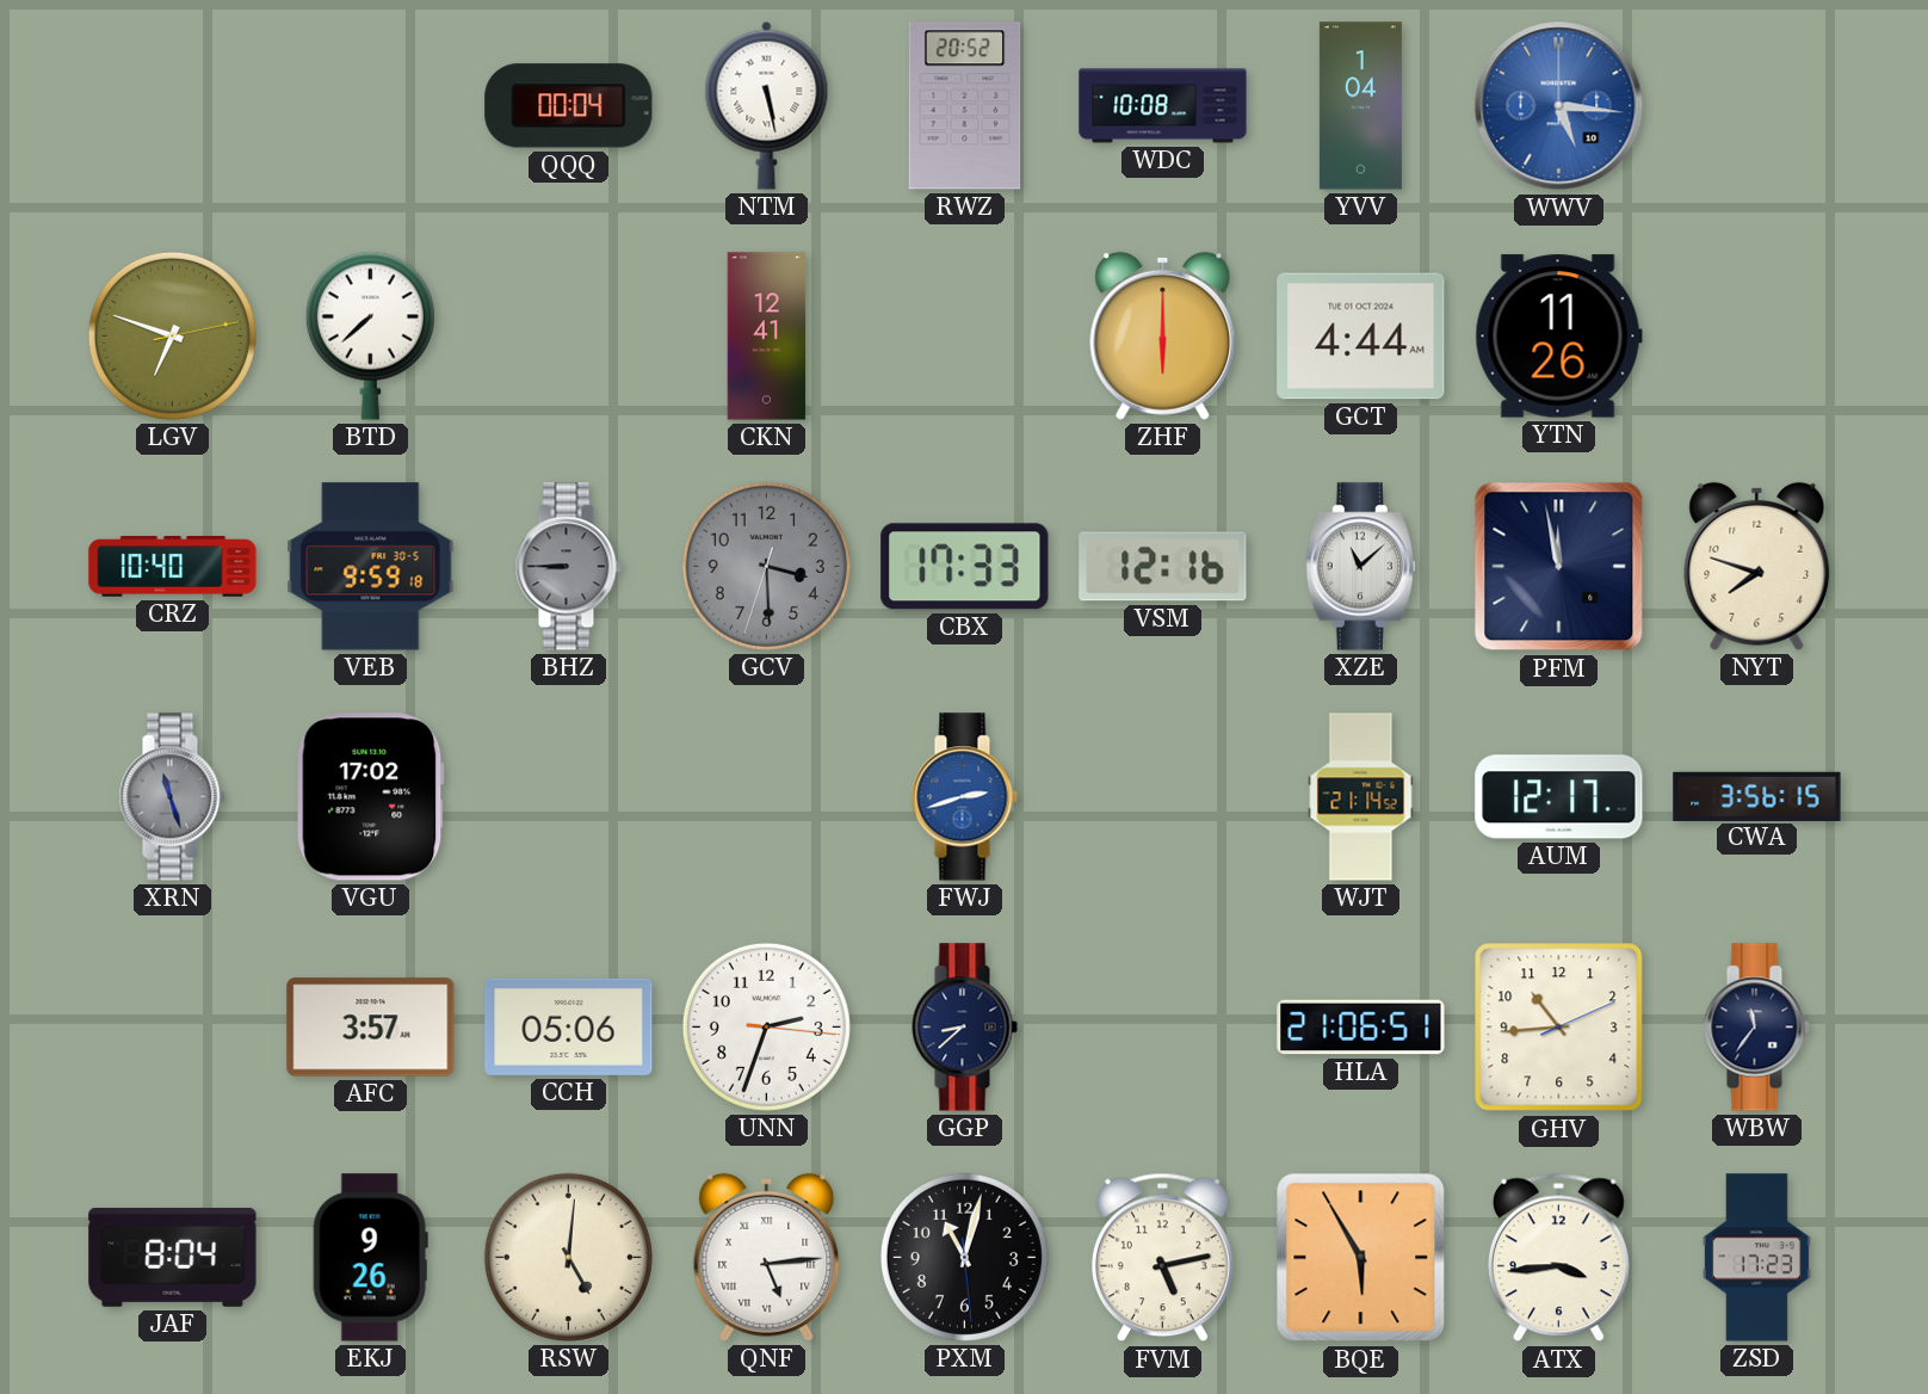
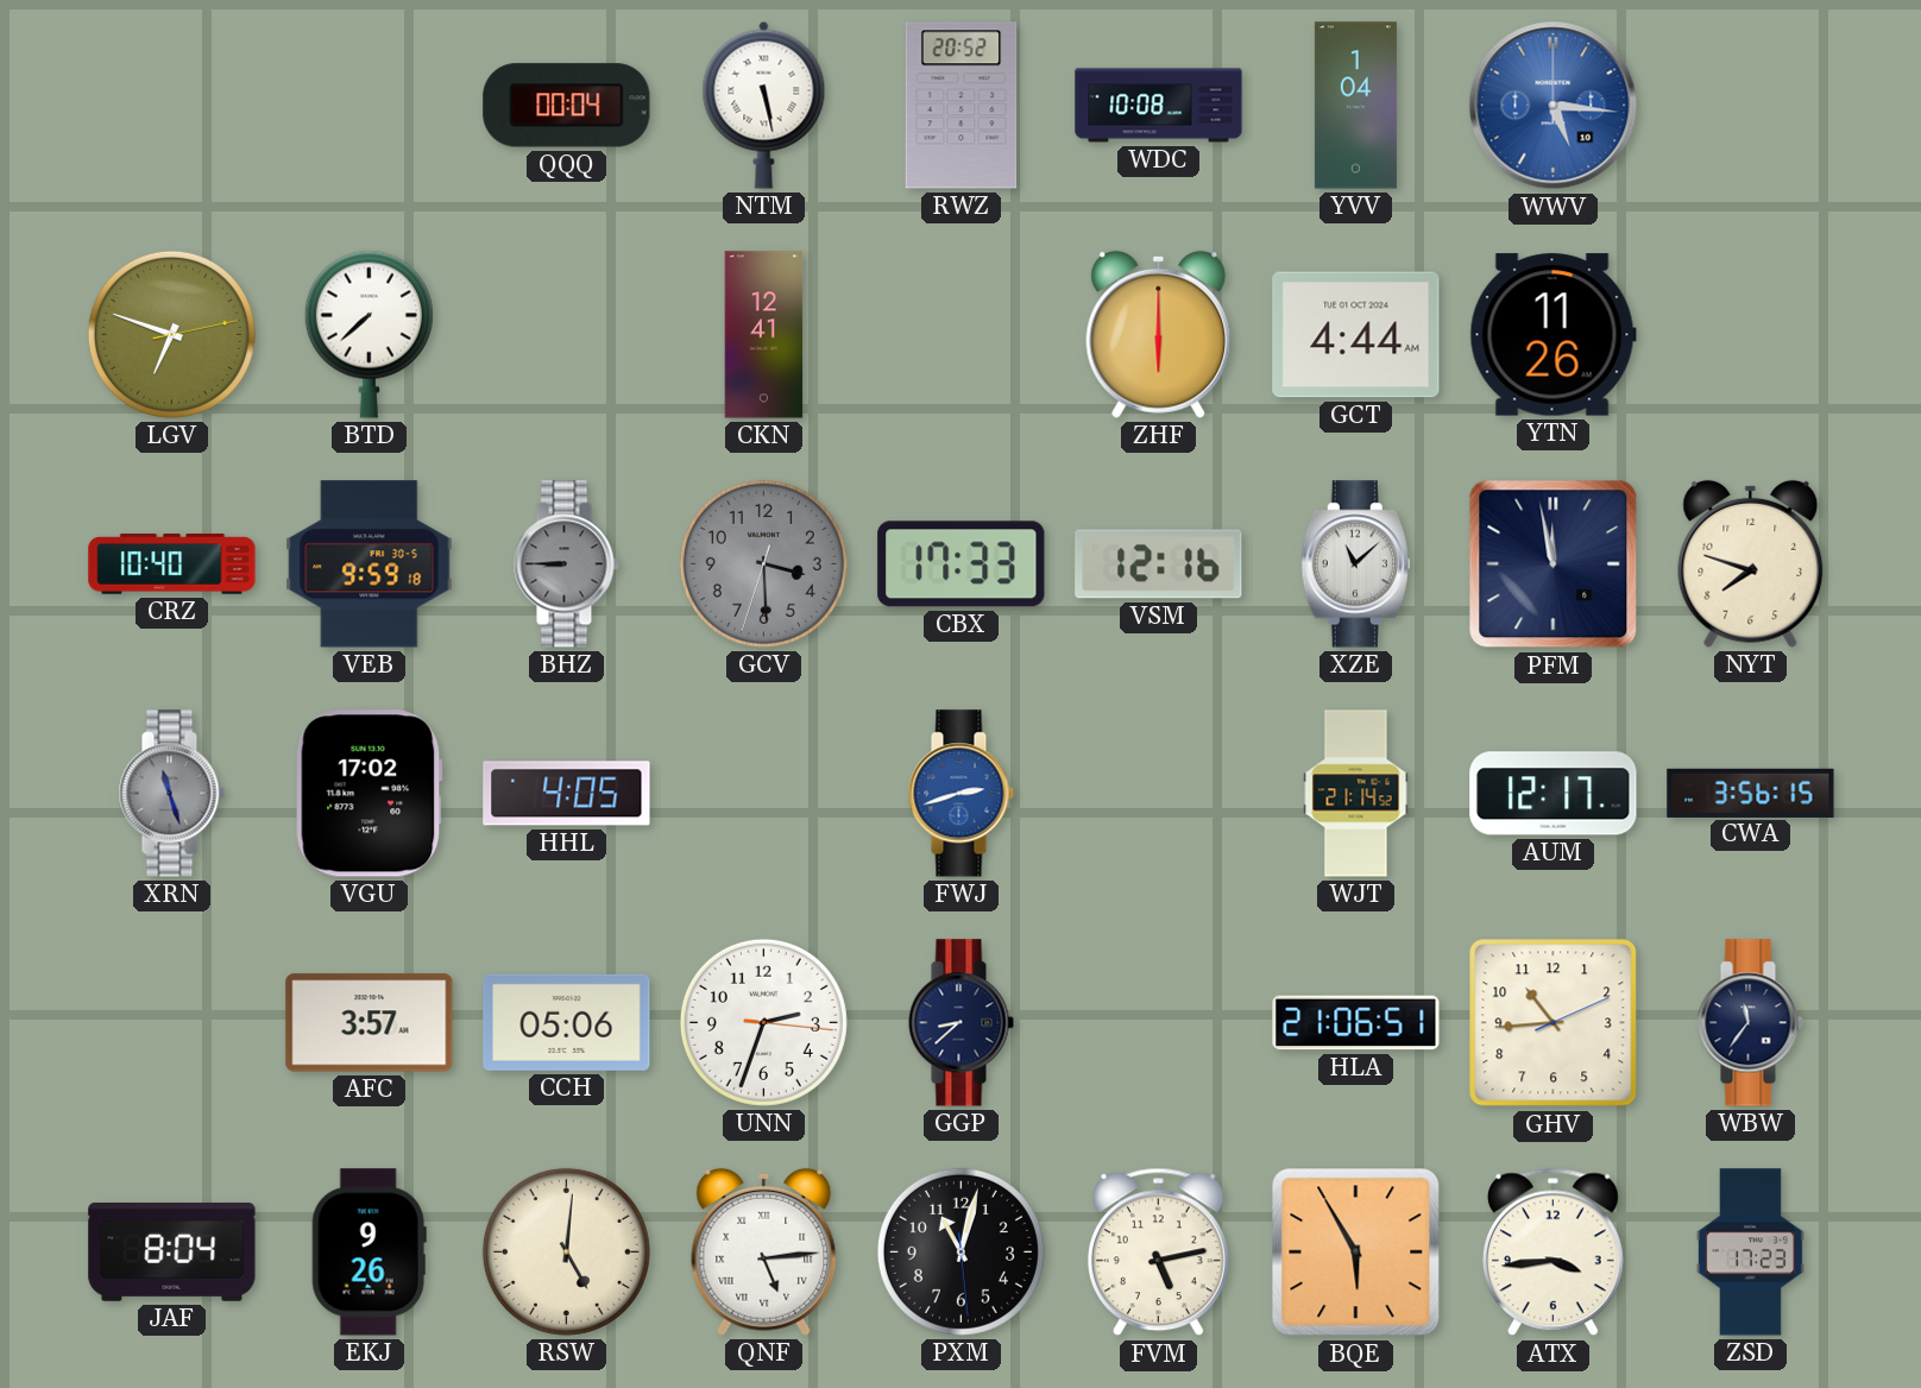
HHL: none -> 4:05
